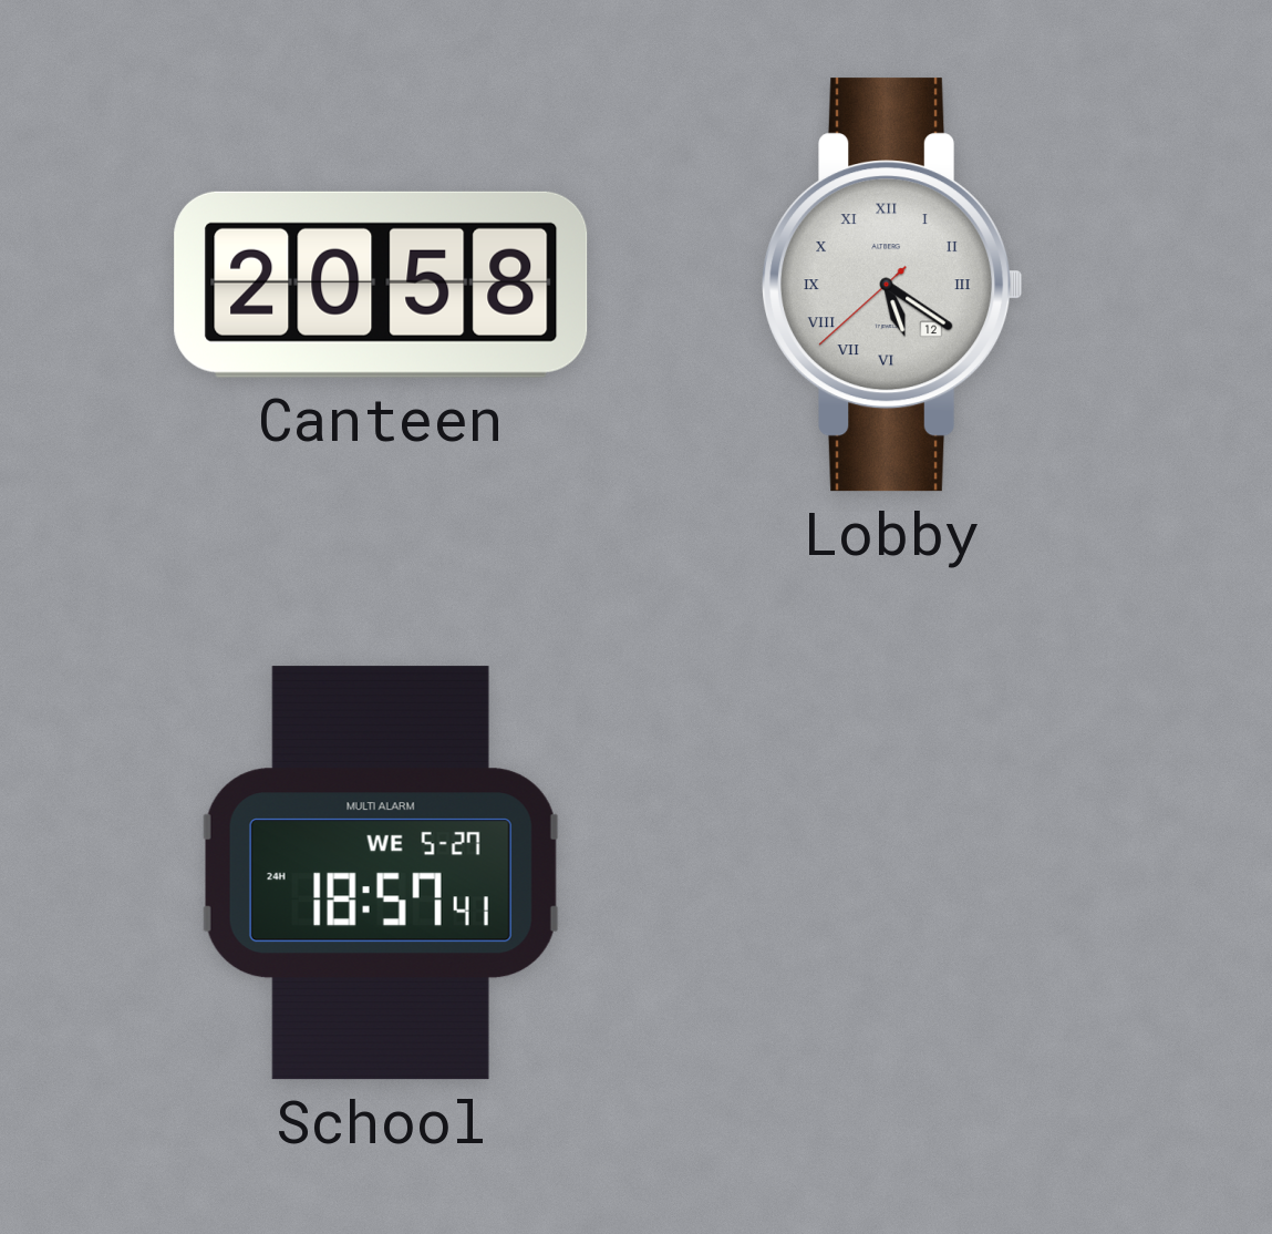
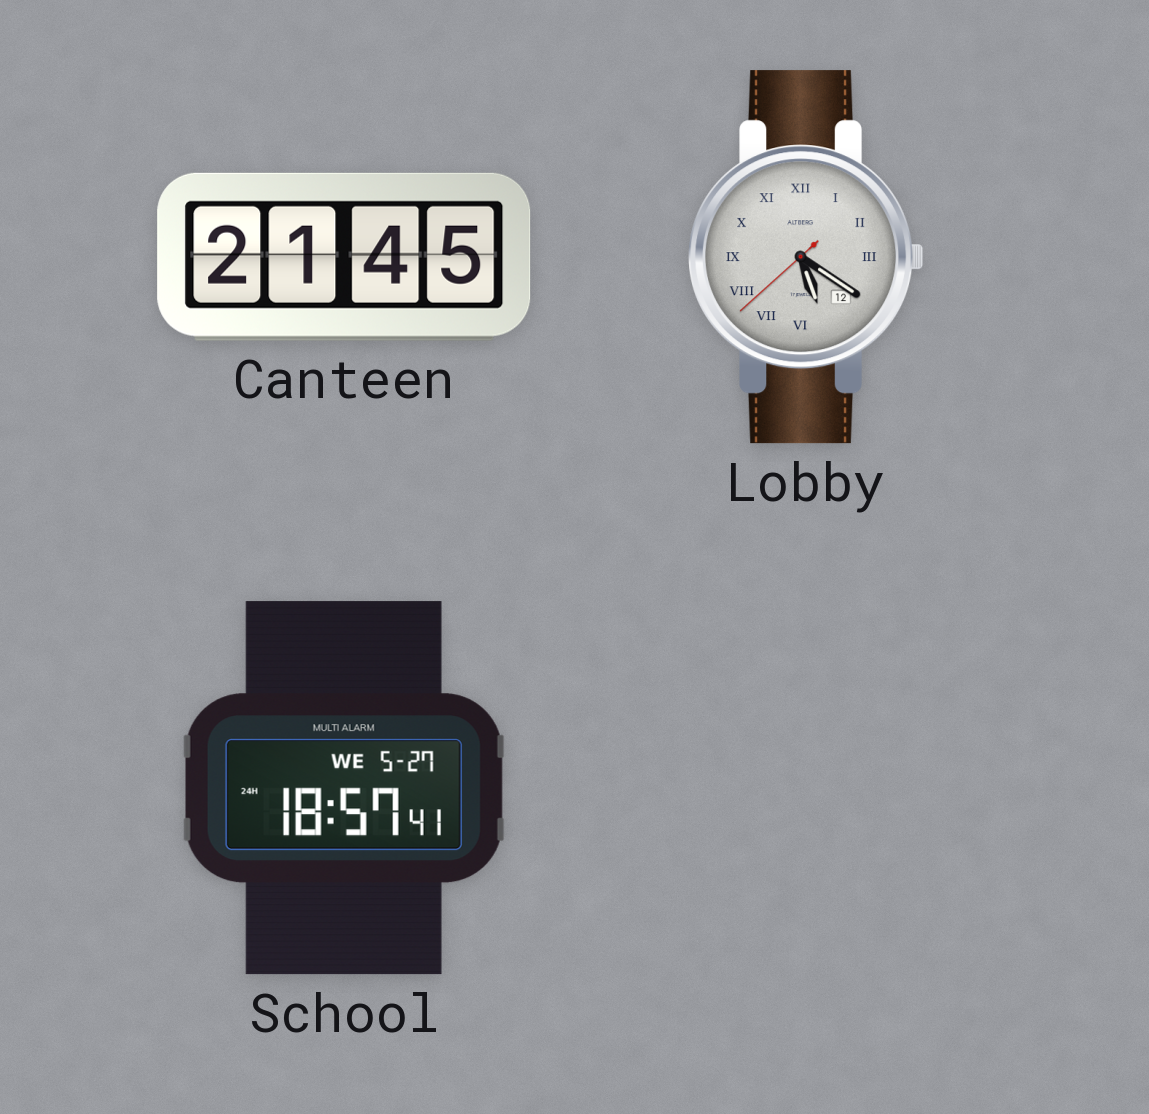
Canteen: 20:58 -> 21:45
